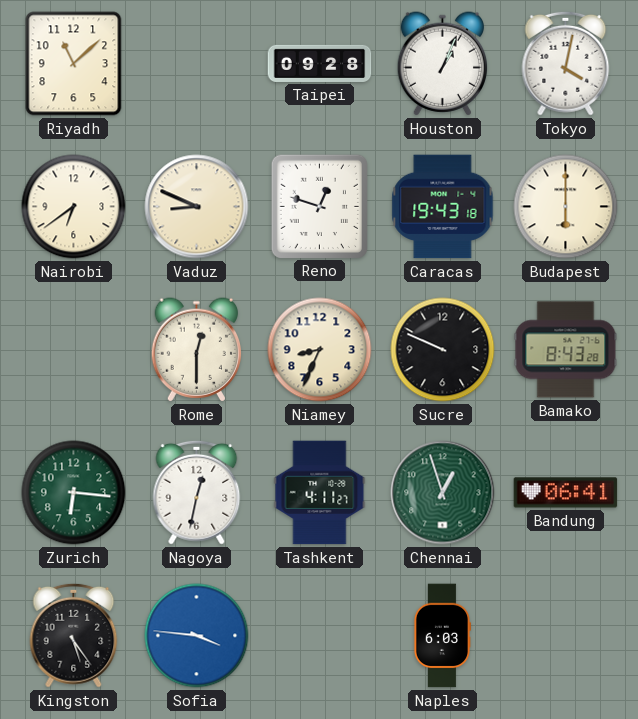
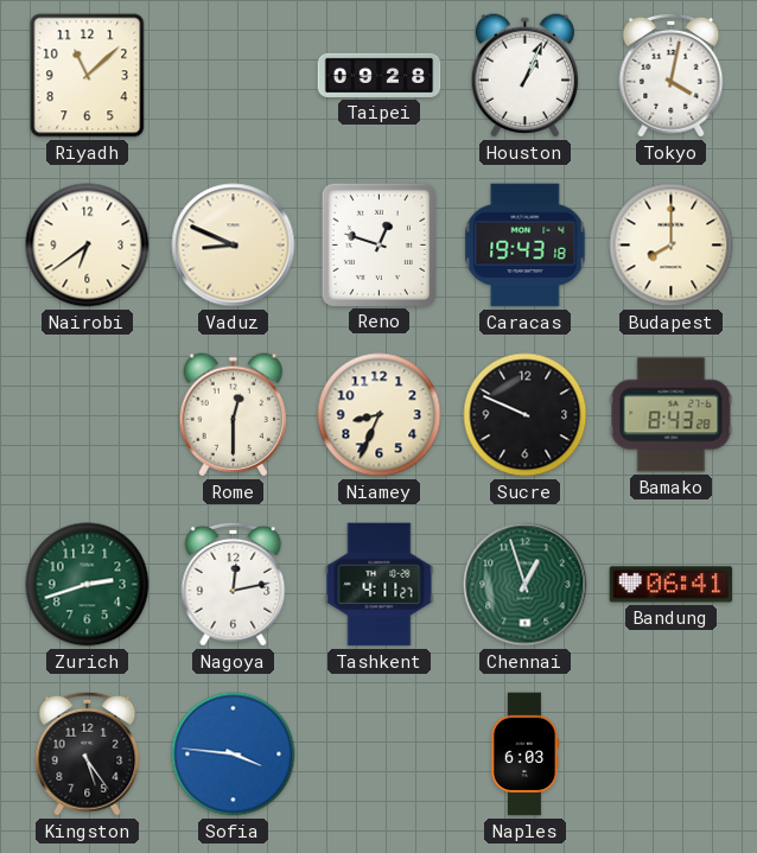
Budapest: 6:00 -> 8:00
Zurich: 6:16 -> 2:42
Nagoya: 12:32 -> 12:13
